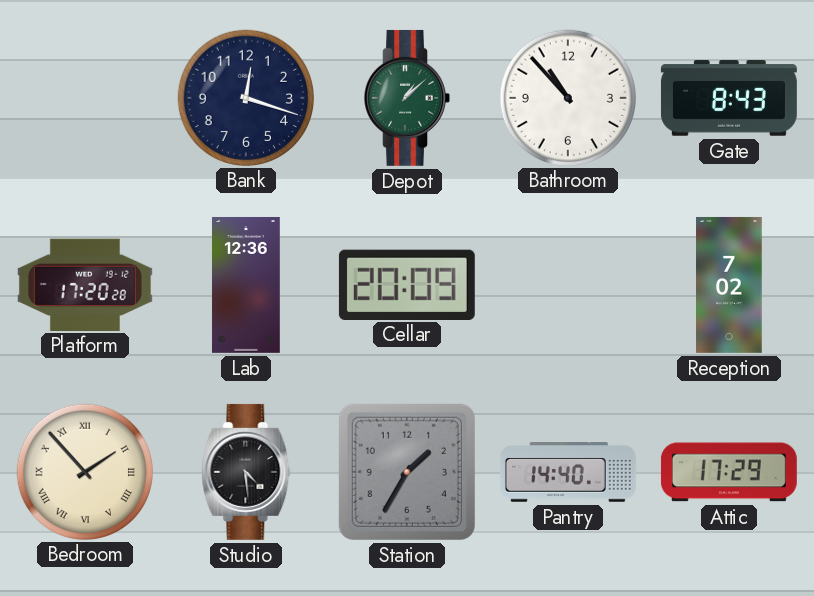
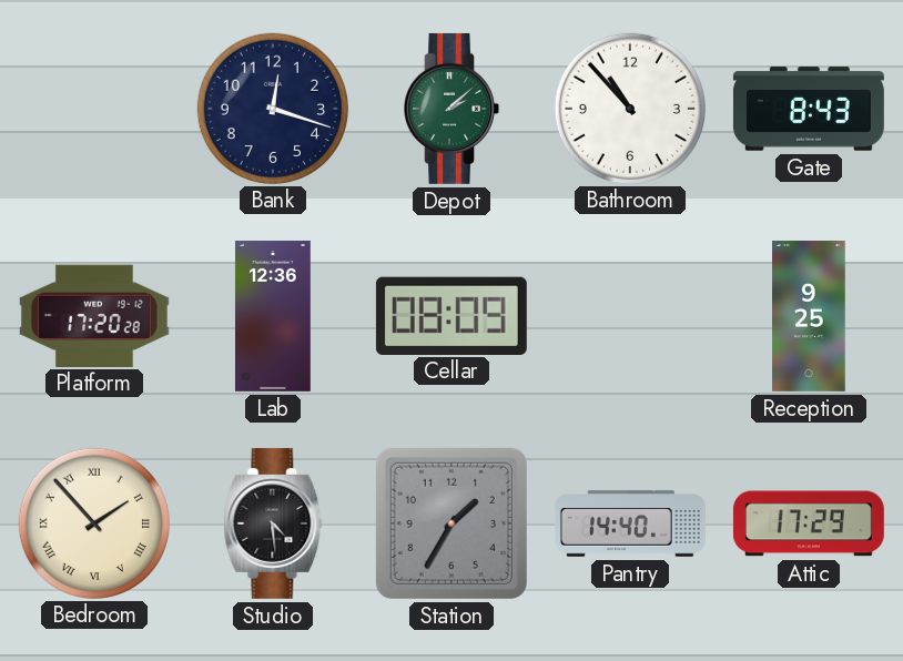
Depot: 1:08 -> 2:08
Cellar: 20:09 -> 08:09
Reception: 7:02 -> 9:25
